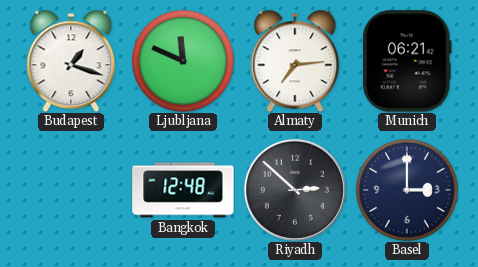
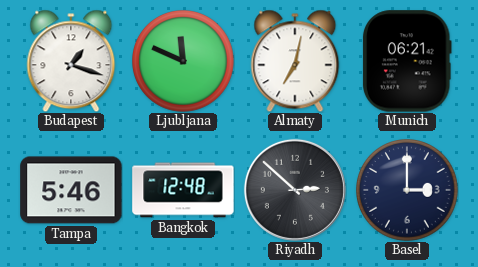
Almaty: 7:14 -> 7:02
Tampa: none -> 5:46
